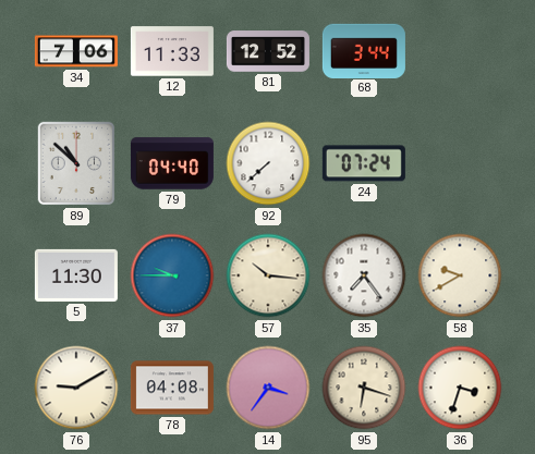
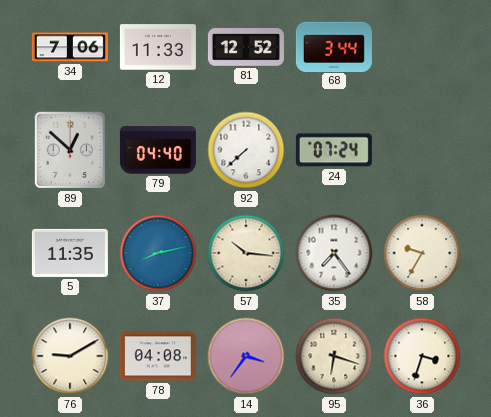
89: 10:52 -> 12:52
5: 11:30 -> 11:35
37: 9:45 -> 8:13
58: 9:40 -> 9:35
